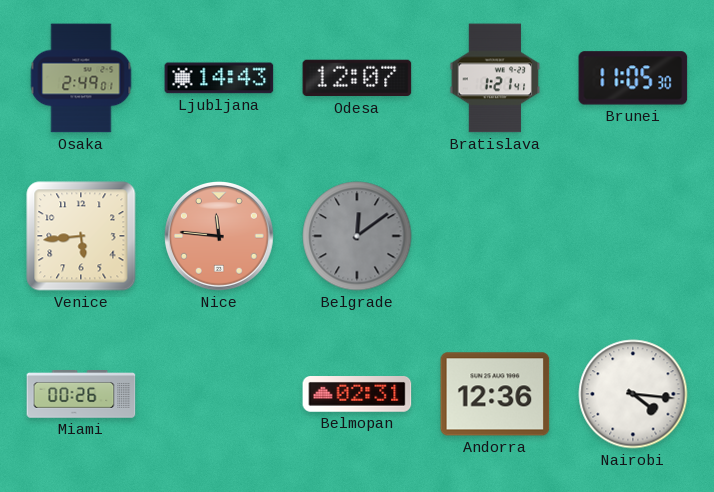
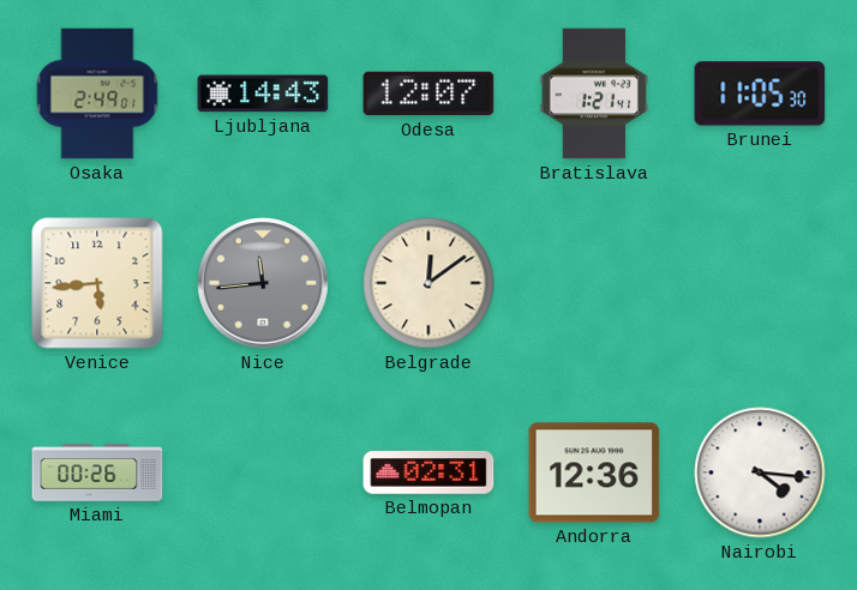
Nice: 11:46 -> 11:44
Nice dial: salmon -> grey
Belgrade dial: grey -> cream
